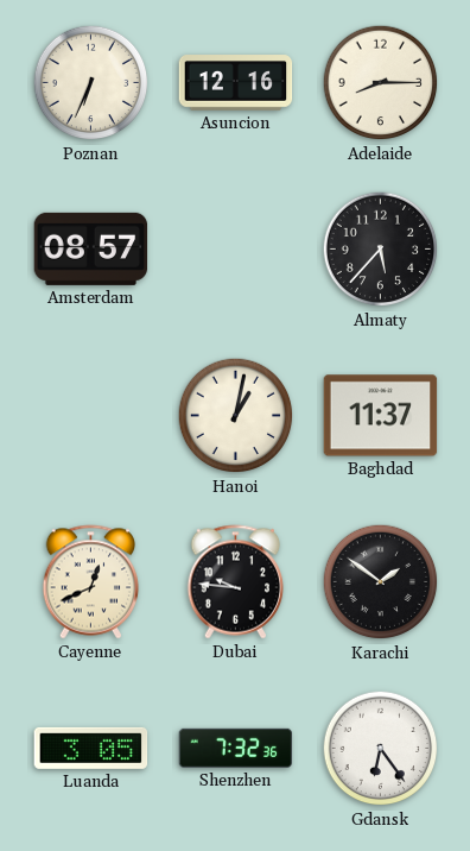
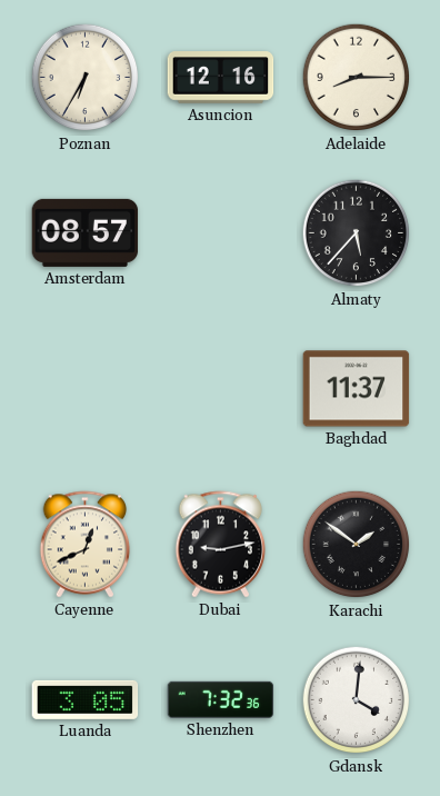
Poznan: 6:34 -> 6:35
Hanoi: 1:02 -> none
Dubai: 9:46 -> 9:13
Gdansk: 6:24 -> 4:01
